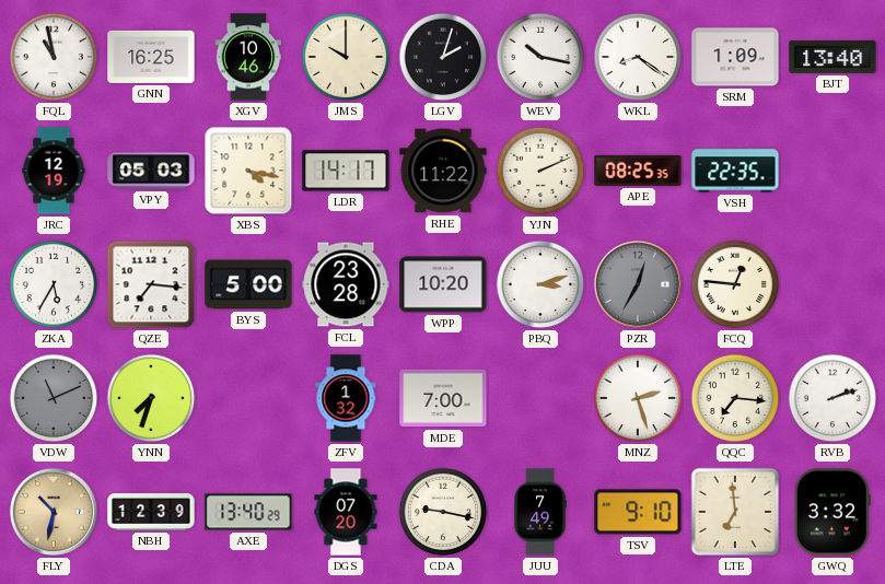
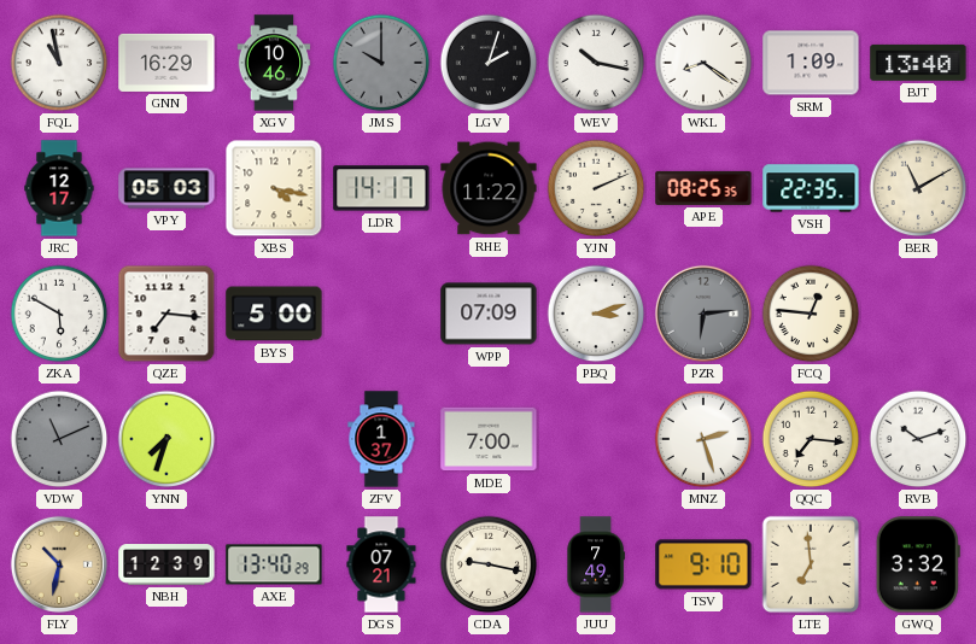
GNN: 16:25 -> 16:29
JMS dial: cream -> grey
JRC: 12:19 -> 12:17
BER: none -> 11:10
ZKA: 5:35 -> 5:50
FCL: 23:28 -> none
WPP: 10:20 -> 07:09
PZR: 12:35 -> 6:14
ZFV: 1:32 -> 1:37
RVB: 2:12 -> 10:12
DGS: 07:20 -> 07:21
